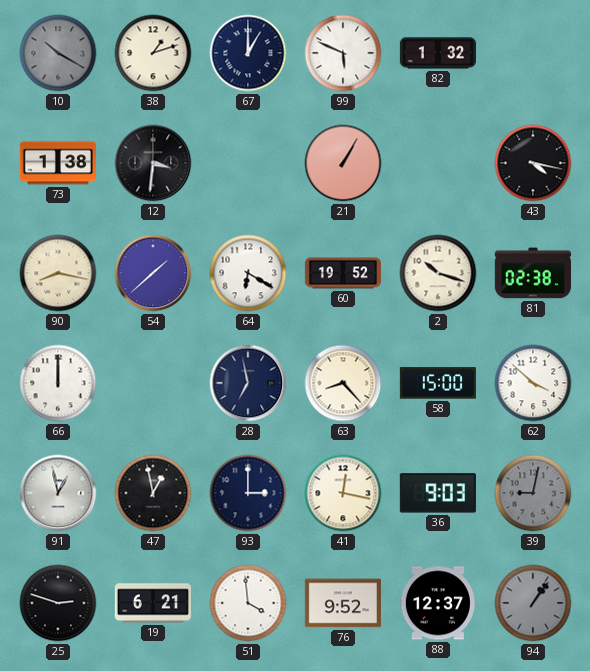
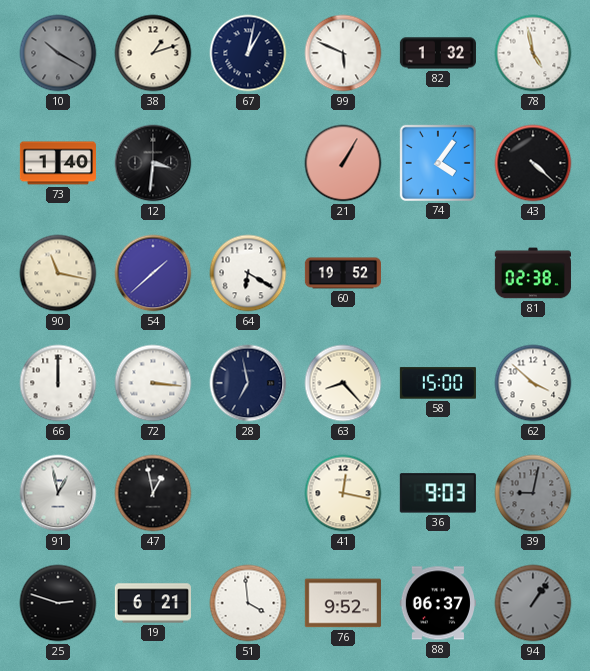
67: 1:00 -> 1:02
78: none -> 4:58
73: 1:38 -> 1:40
74: none -> 4:06
43: 4:17 -> 4:22
90: 8:17 -> 11:17
2: 10:18 -> none
72: none -> 3:16
93: 3:00 -> none
88: 12:37 -> 06:37
